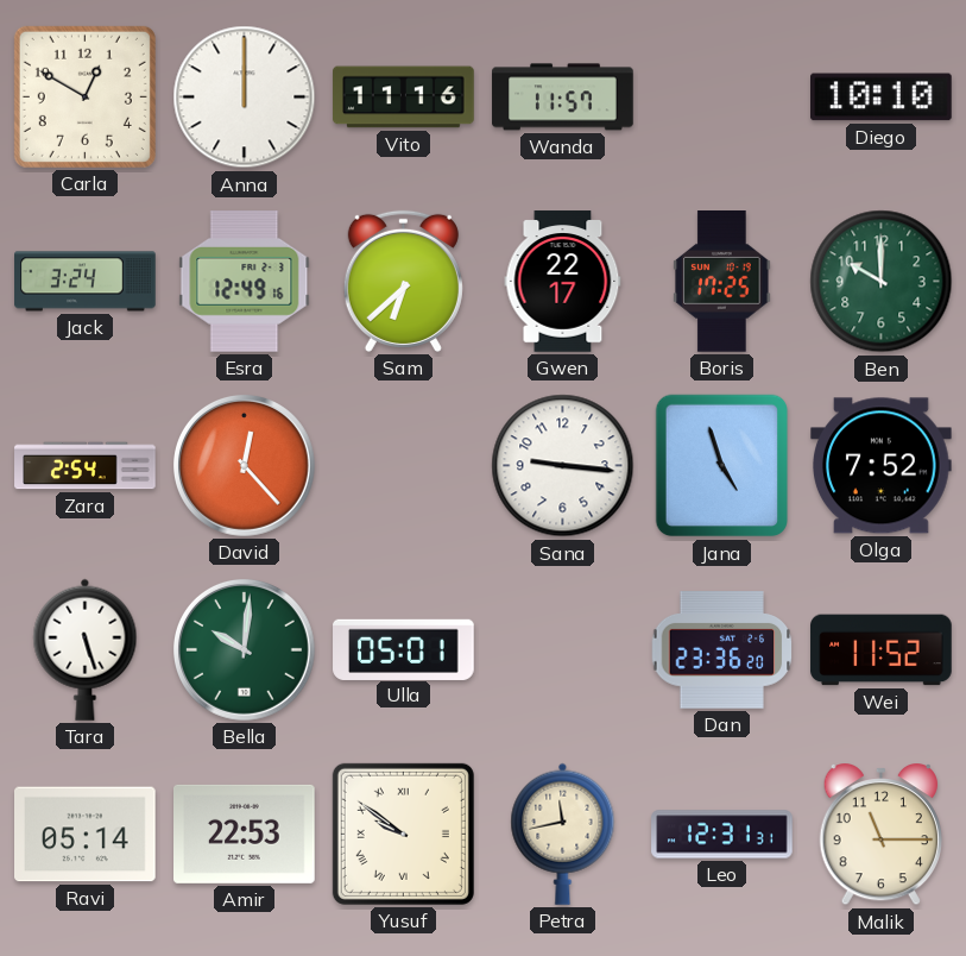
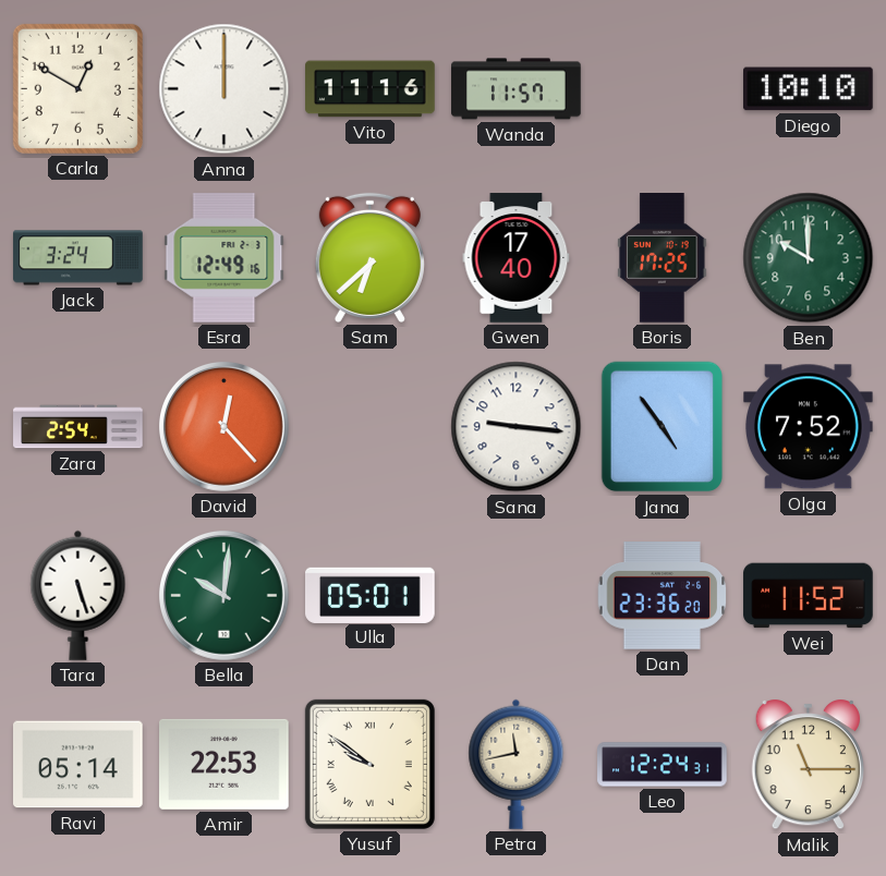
Gwen: 22:17 -> 17:40
Jana: 4:57 -> 4:54
Leo: 12:31 -> 12:24
